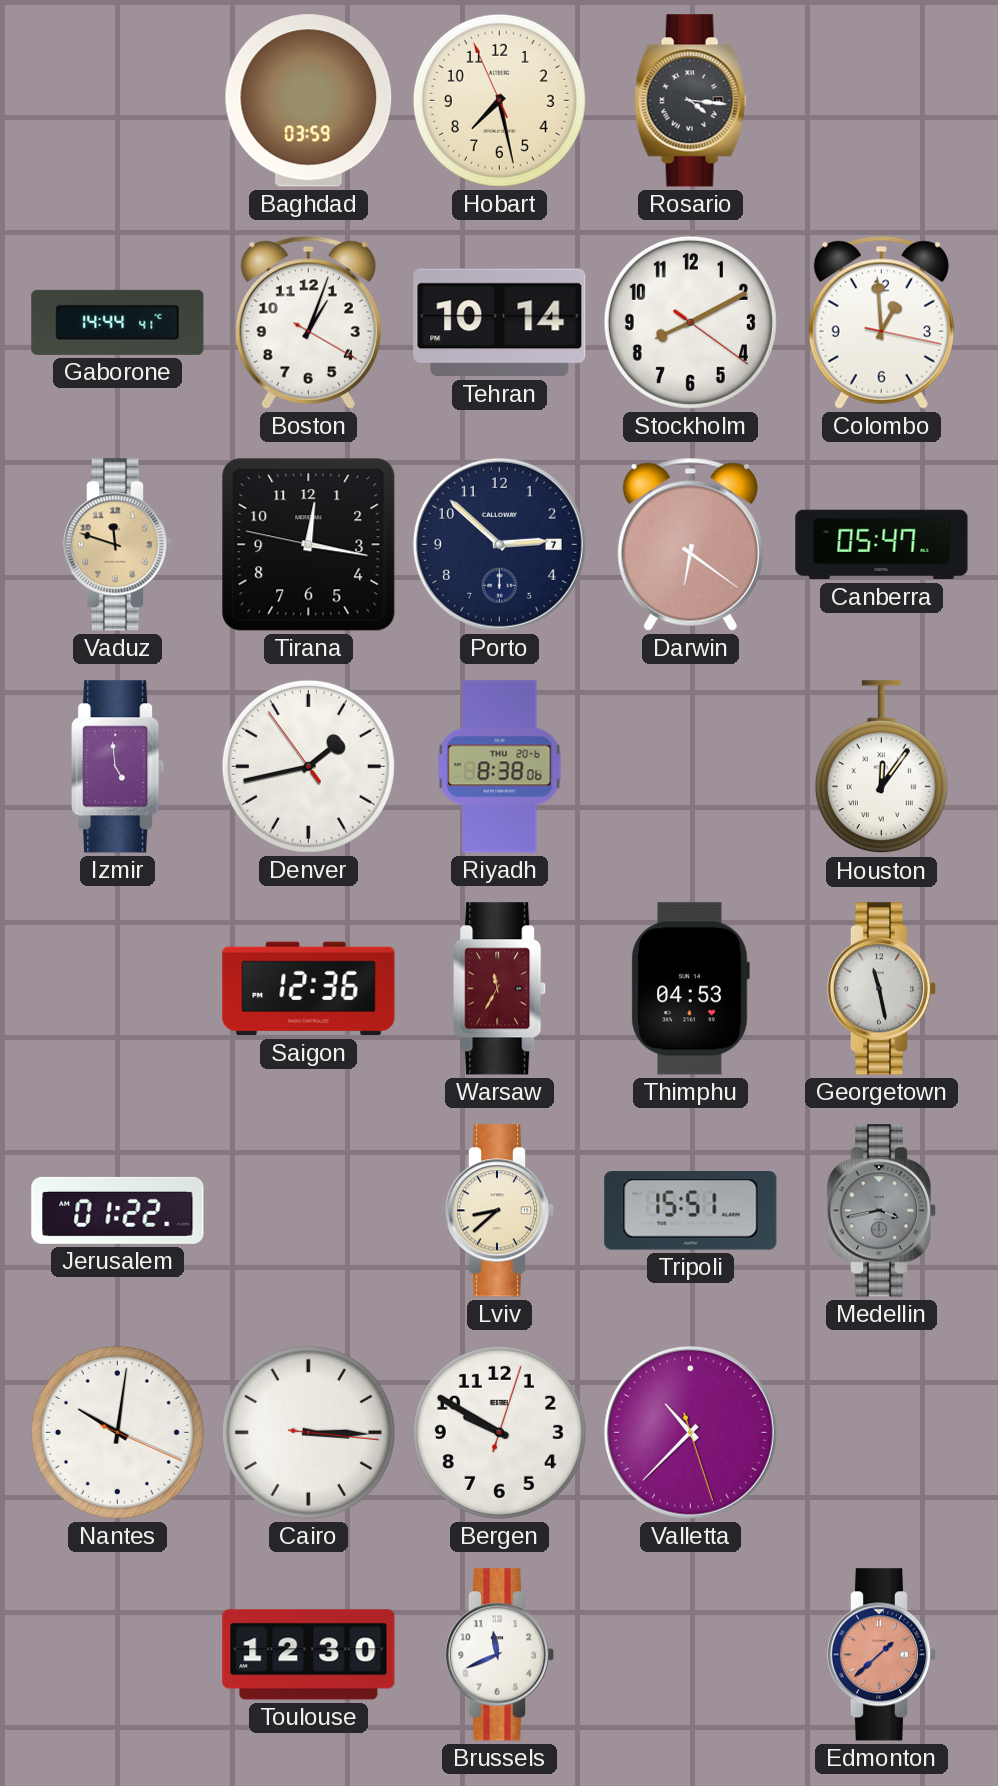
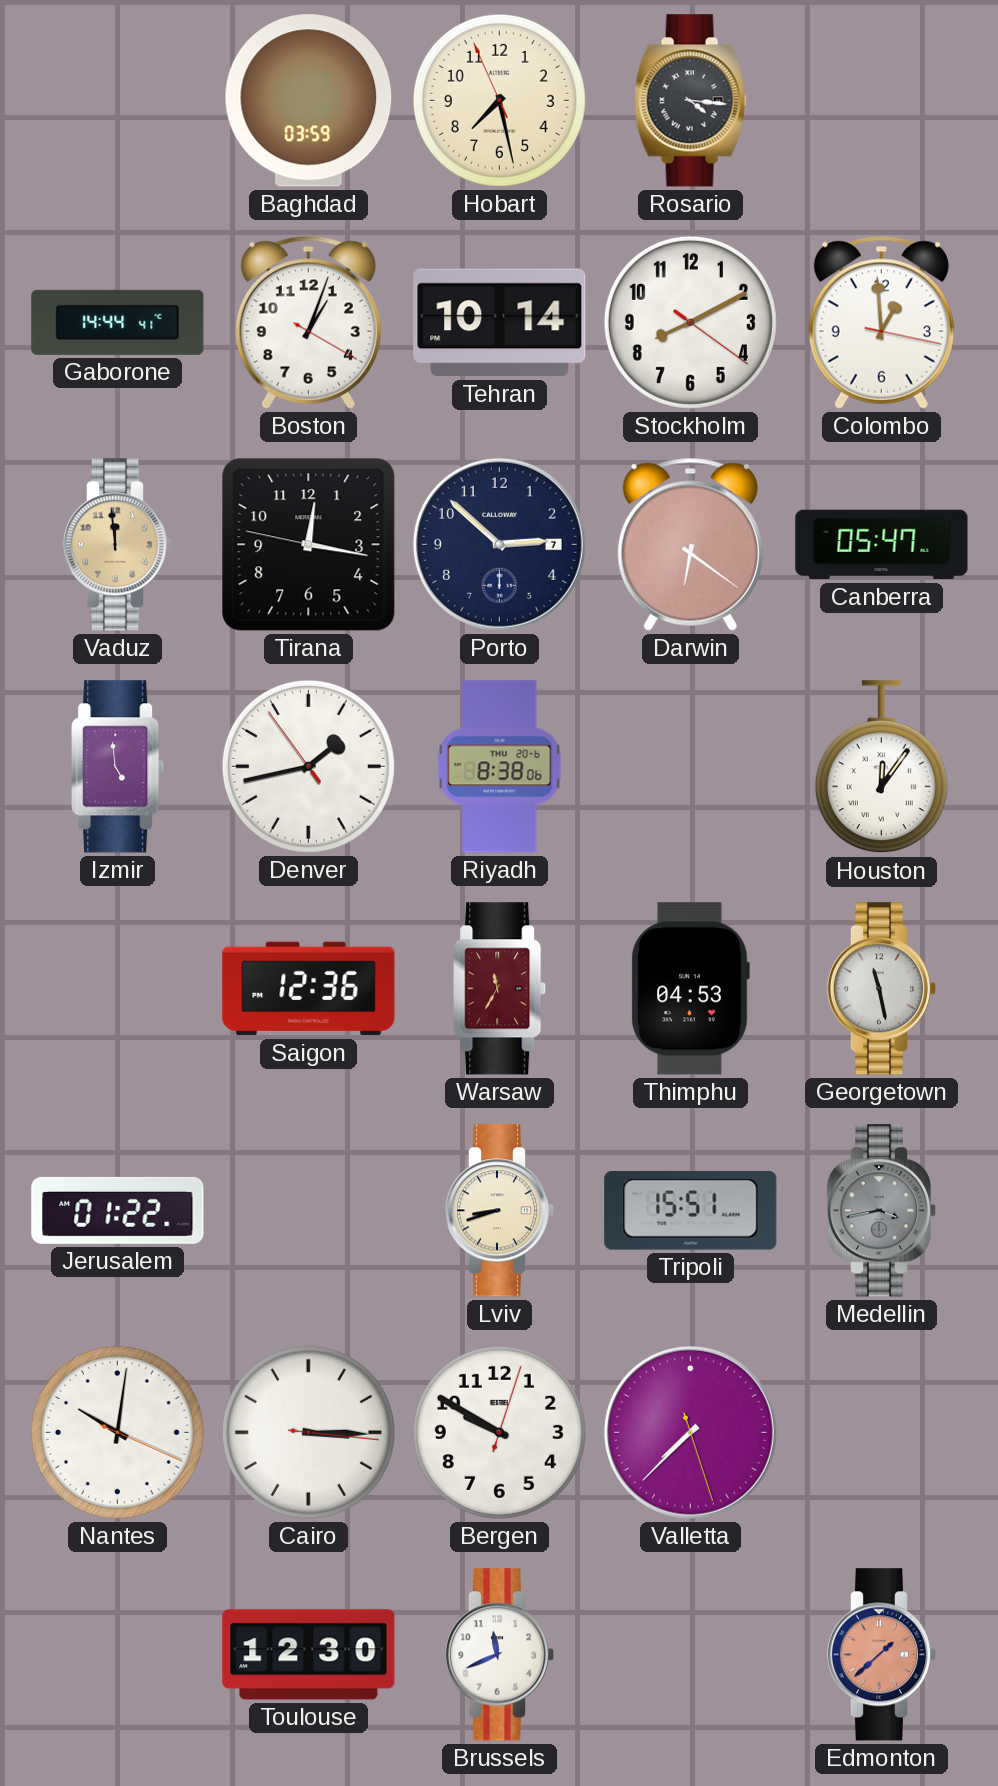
Vaduz: 11:48 -> 11:59
Lviv: 8:38 -> 8:42
Valletta: 10:37 -> 7:37
